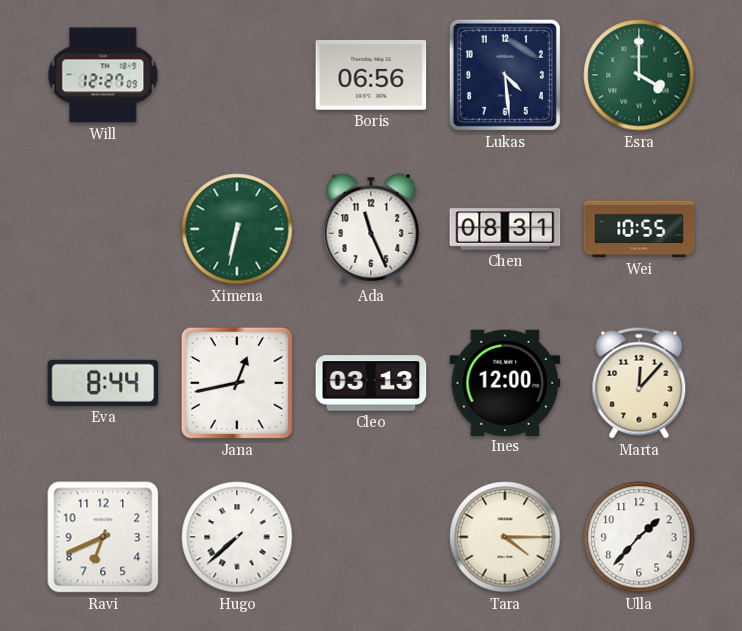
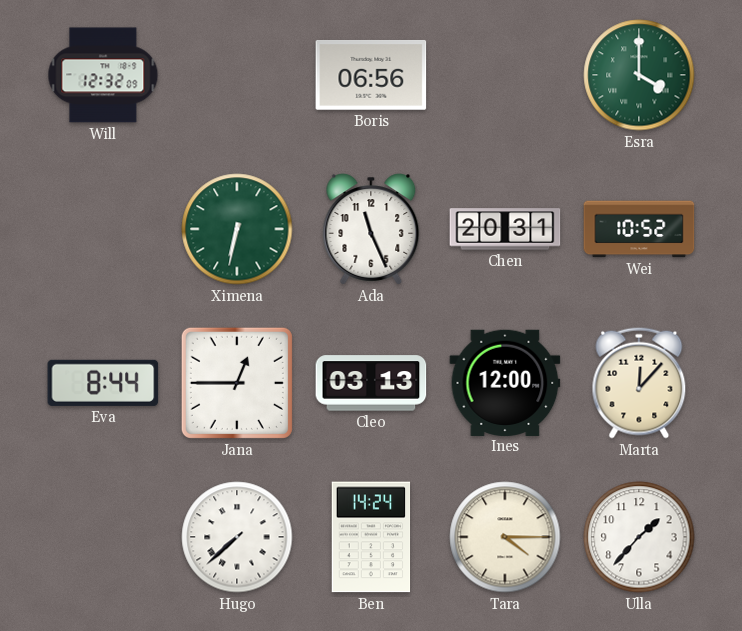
Will: 12:27 -> 12:32
Lukas: 4:29 -> none
Chen: 08:31 -> 20:31
Wei: 10:55 -> 10:52
Jana: 12:43 -> 12:45
Ravi: 6:41 -> none
Ben: none -> 14:24
